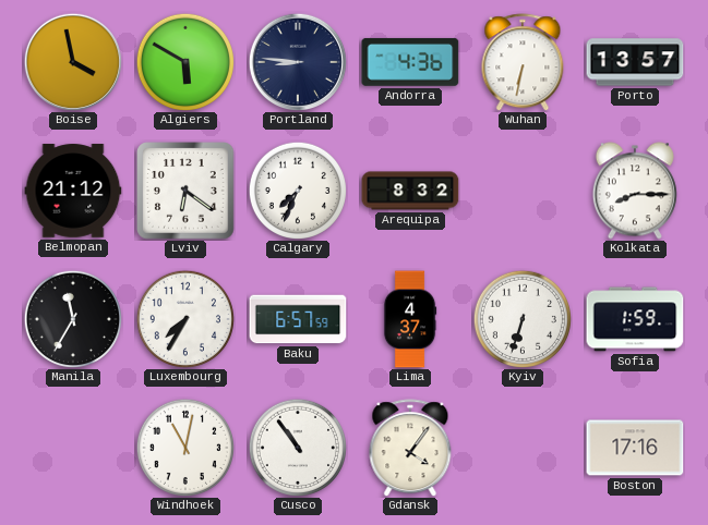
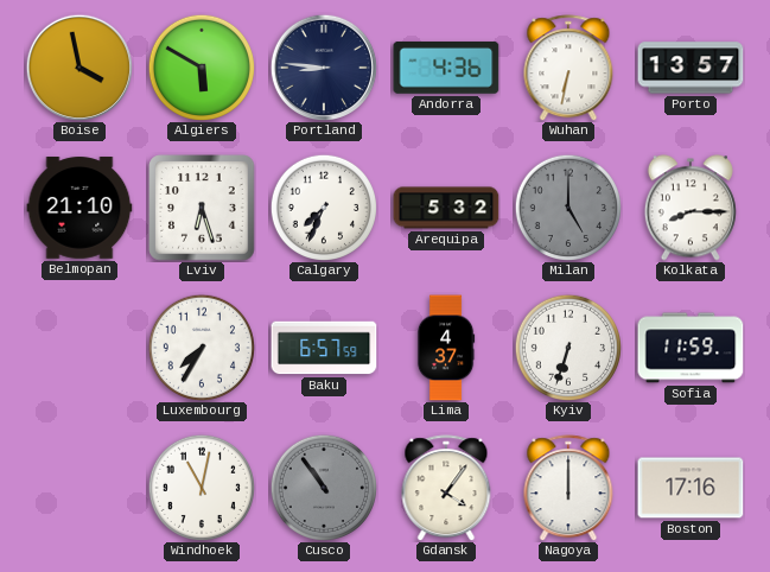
Belmopan: 21:12 -> 21:10
Lviv: 6:21 -> 6:27
Arequipa: 8:32 -> 5:32
Milan: none -> 5:00
Manila: 11:35 -> none
Sofia: 1:59 -> 11:59
Cusco dial: white -> grey
Nagoya: none -> 12:00
